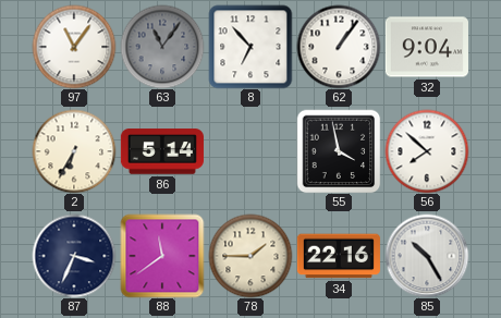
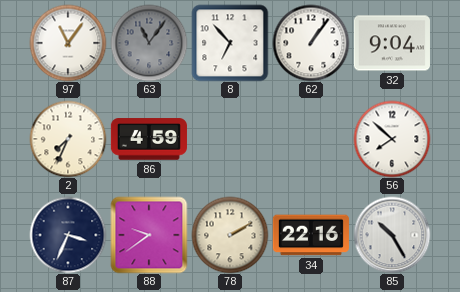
2: 6:35 -> 7:34
86: 5:14 -> 4:59
55: 3:58 -> none
88: 11:39 -> 9:39
78: 1:45 -> 2:10
